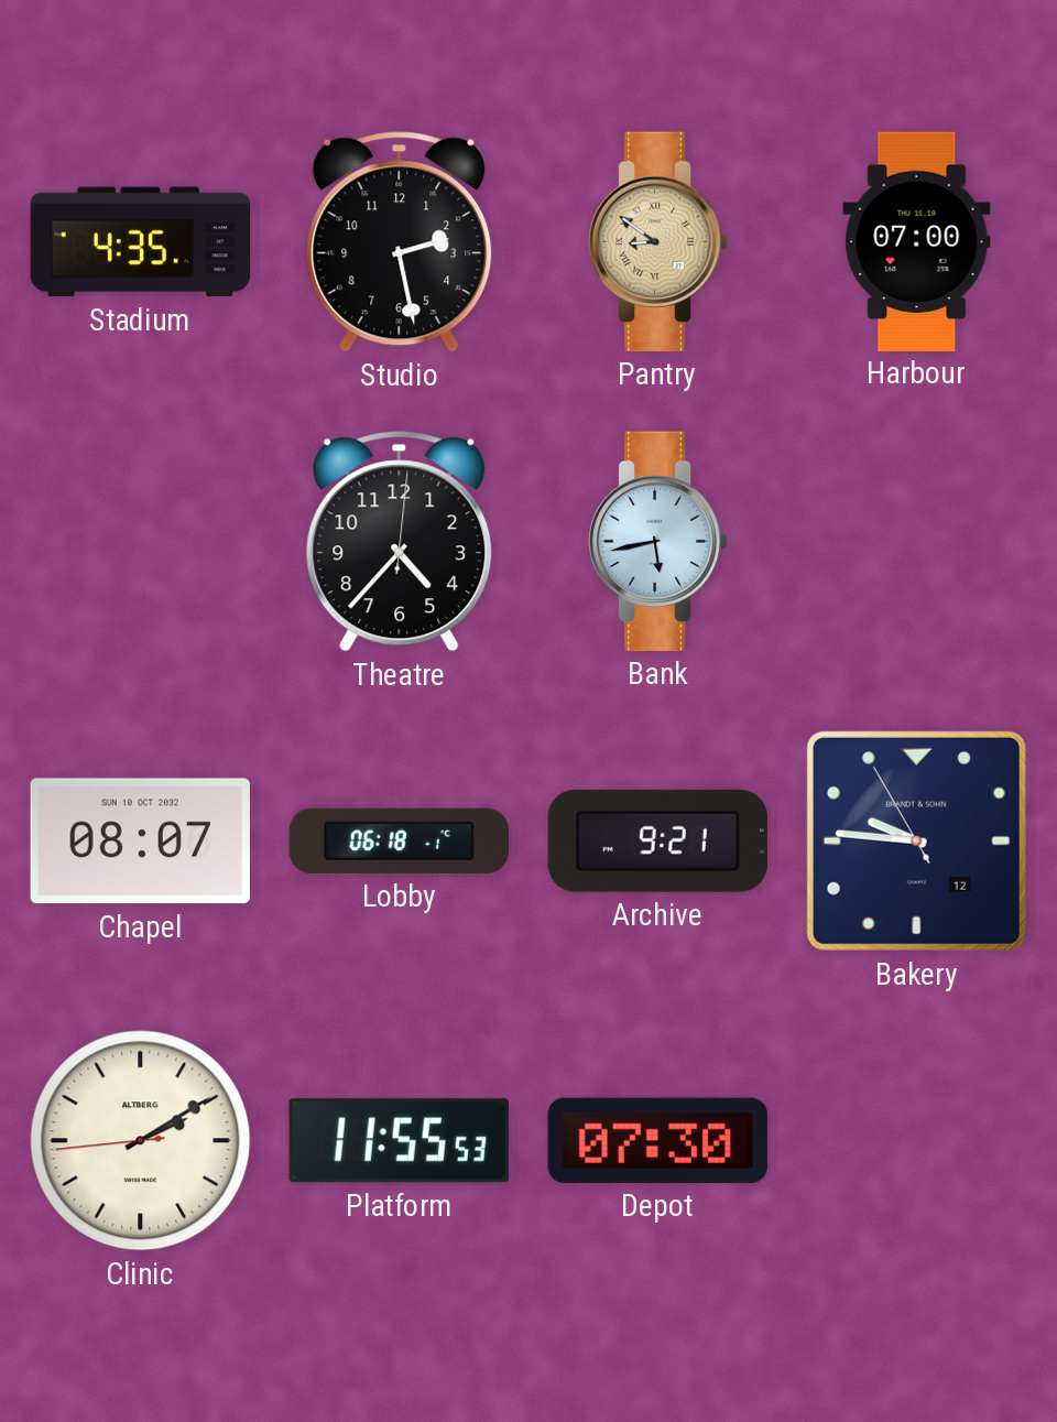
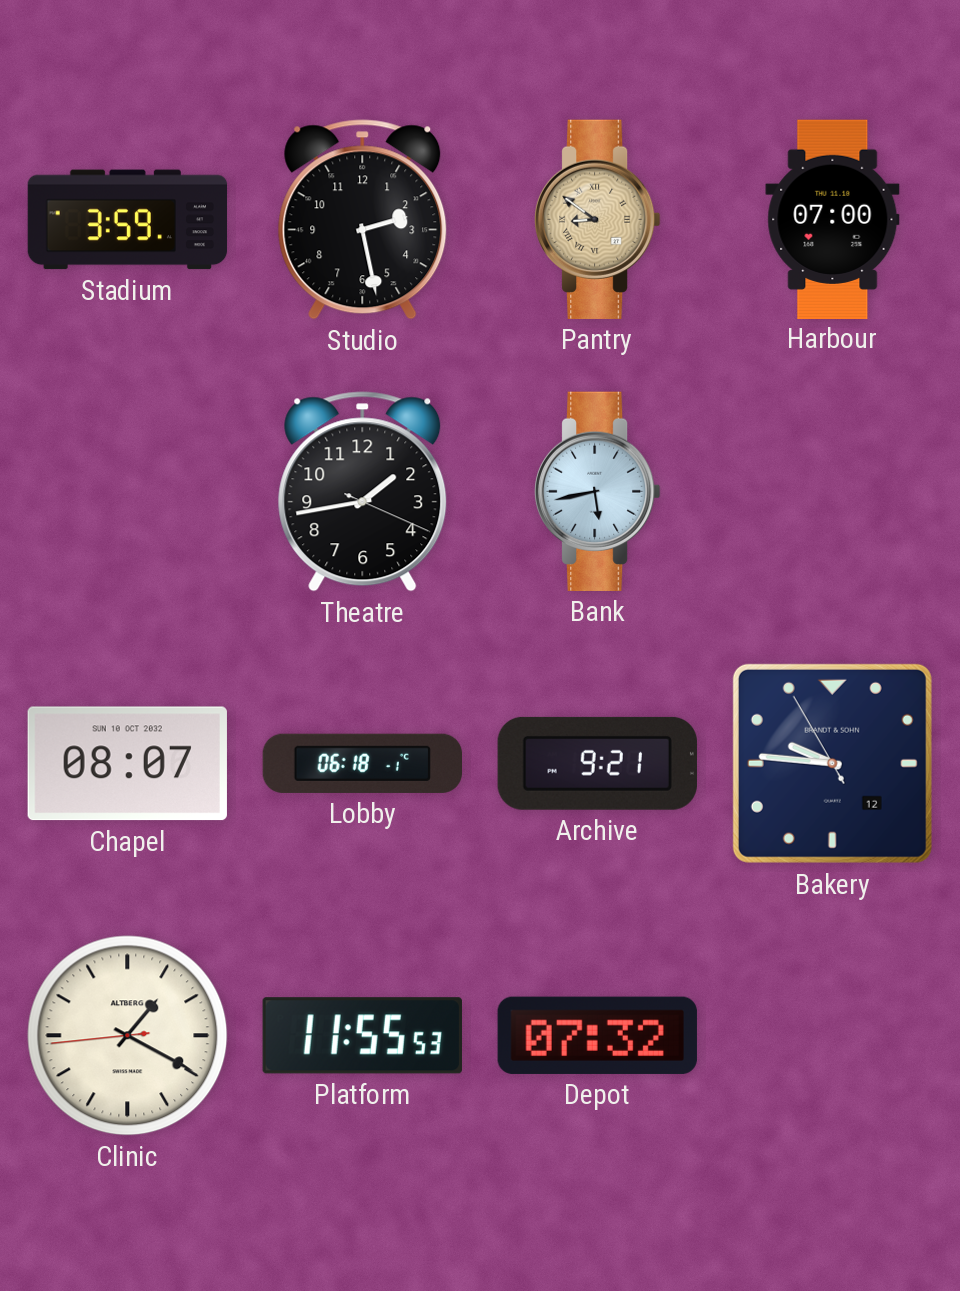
Stadium: 4:35 -> 3:59
Theatre: 4:37 -> 1:43
Clinic: 2:09 -> 1:19
Depot: 07:30 -> 07:32
